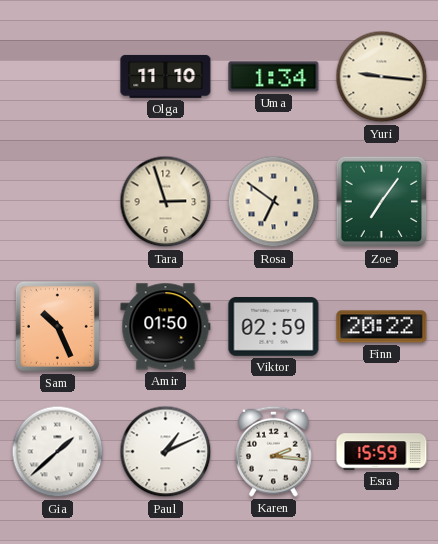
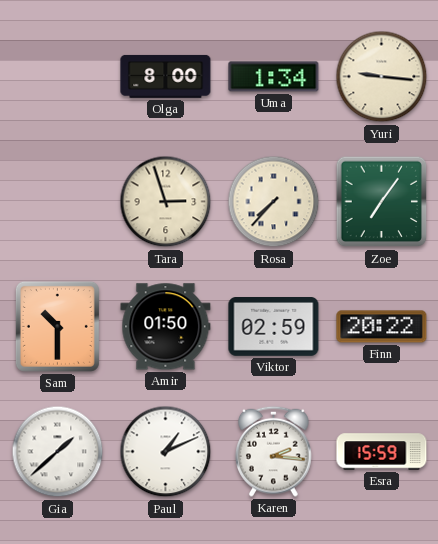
Olga: 11:10 -> 8:00
Rosa: 6:51 -> 7:37
Sam: 10:26 -> 10:30
